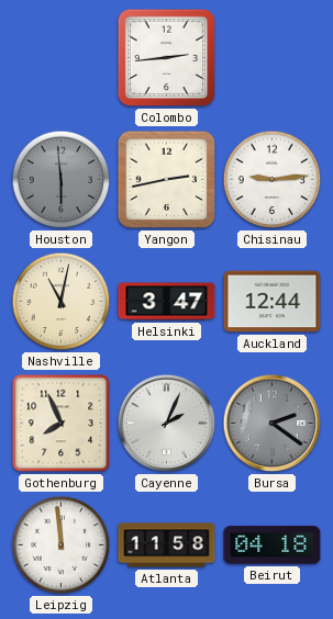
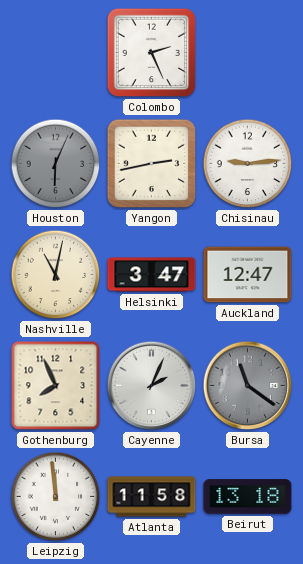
Colombo: 2:44 -> 2:26
Houston: 5:59 -> 6:04
Auckland: 12:44 -> 12:47
Bursa: 2:21 -> 11:21
Beirut: 04:18 -> 13:18
